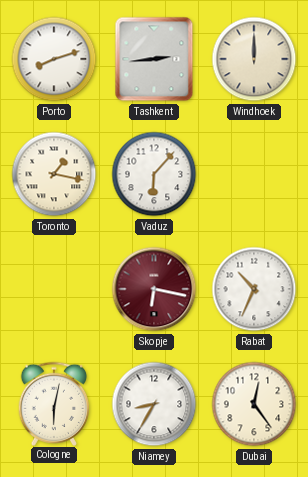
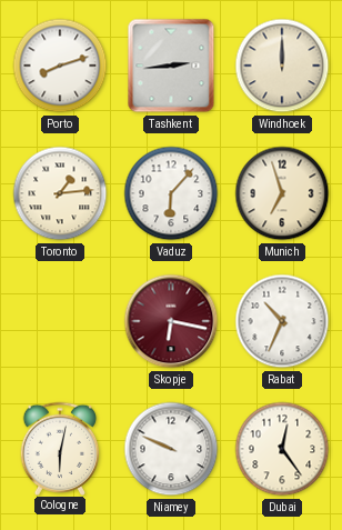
Toronto: 1:17 -> 1:14
Munich: none -> 6:57
Niamey: 8:35 -> 9:49
